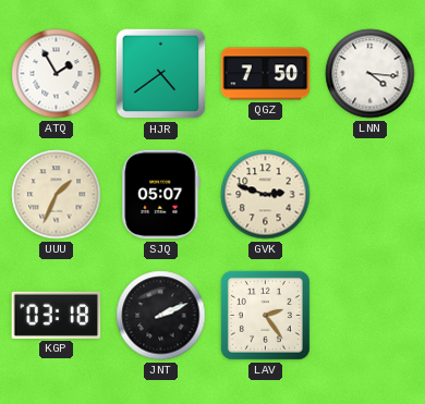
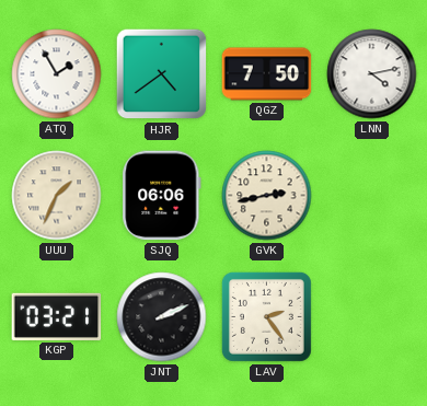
LNN: 4:16 -> 4:13
SJQ: 05:07 -> 06:06
GVK: 2:48 -> 2:43
KGP: 03:18 -> 03:21
